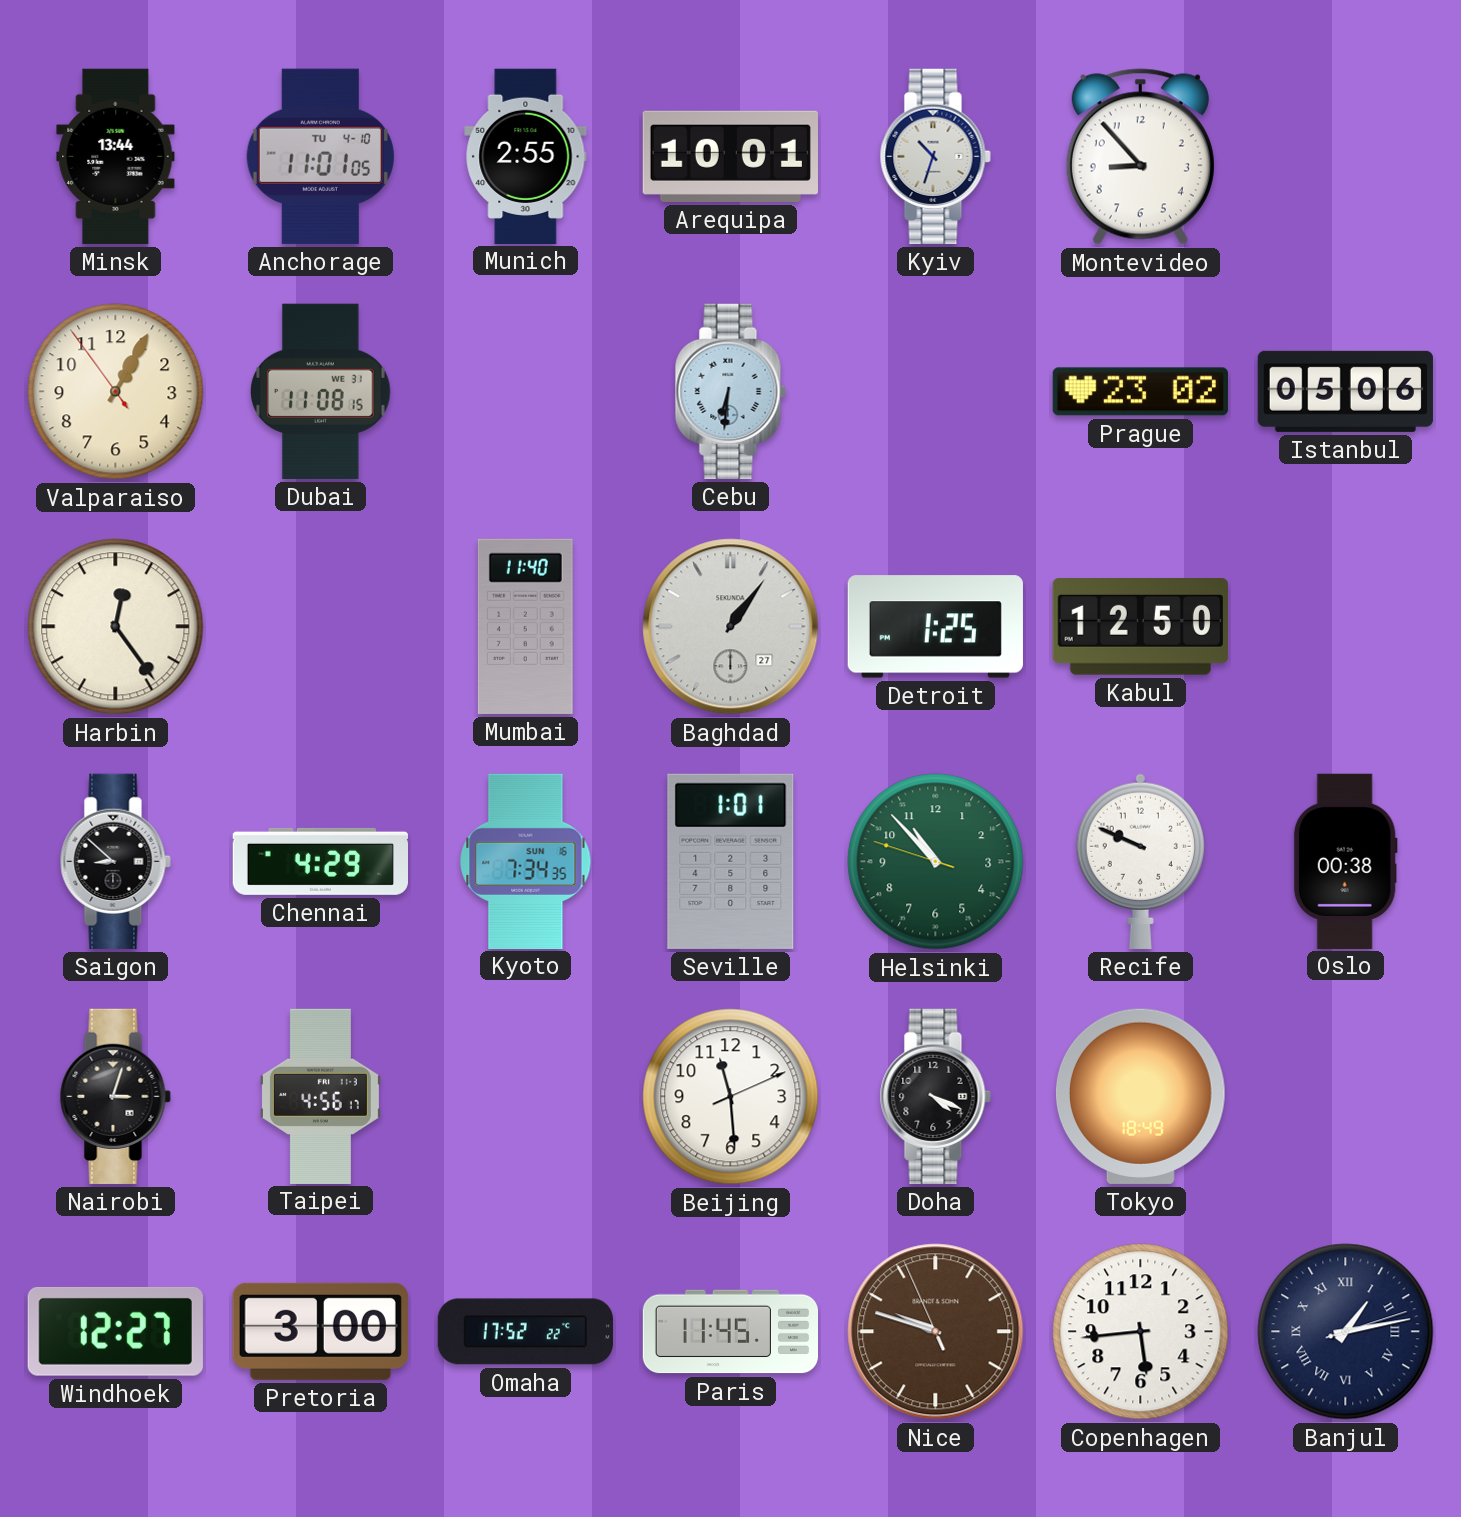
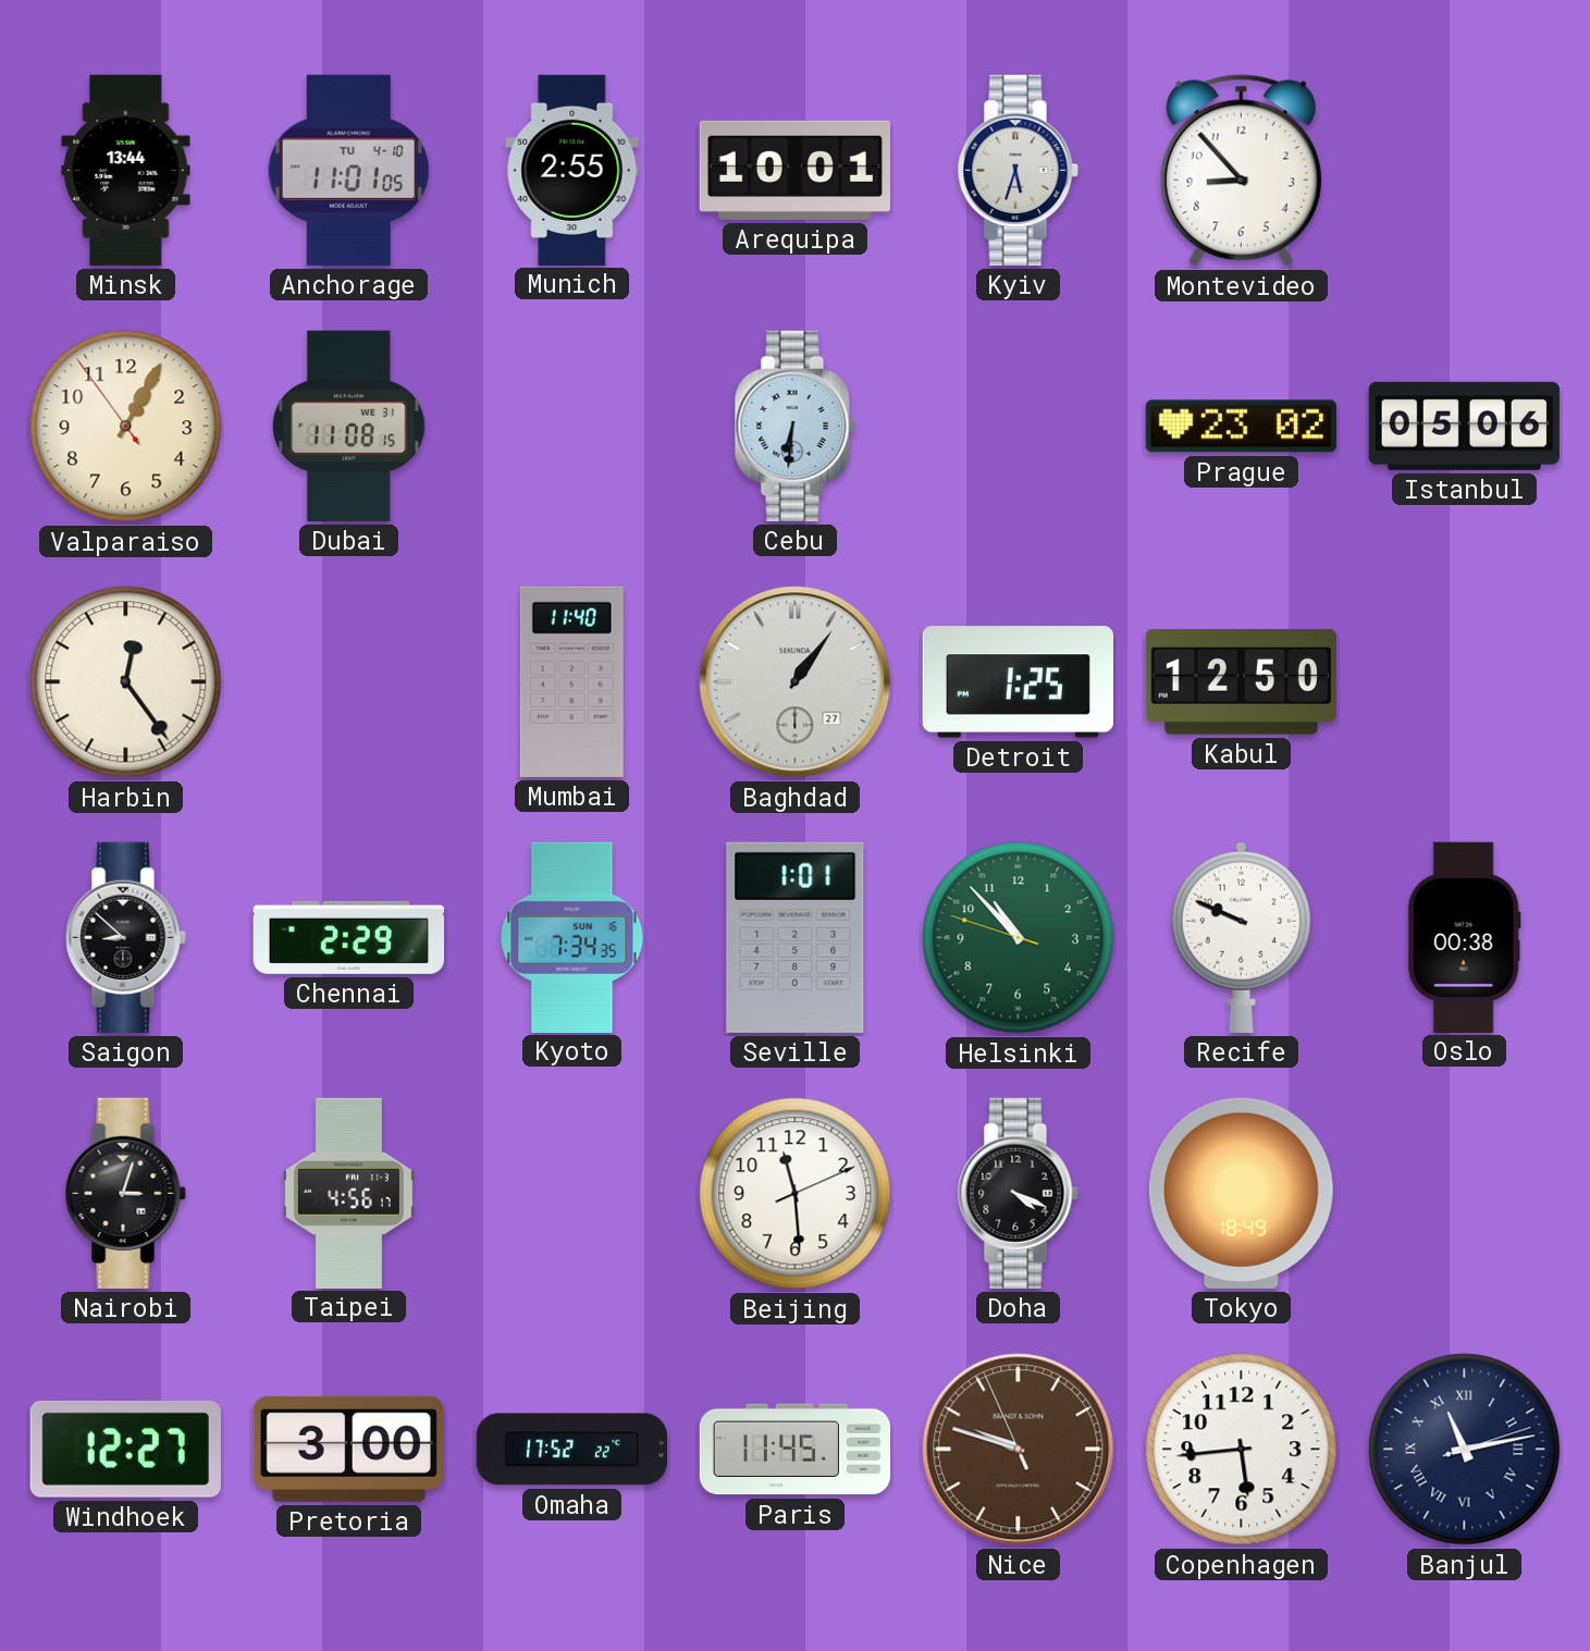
Kyiv: 10:33 -> 5:33
Chennai: 4:29 -> 2:29
Banjul: 1:13 -> 11:13
